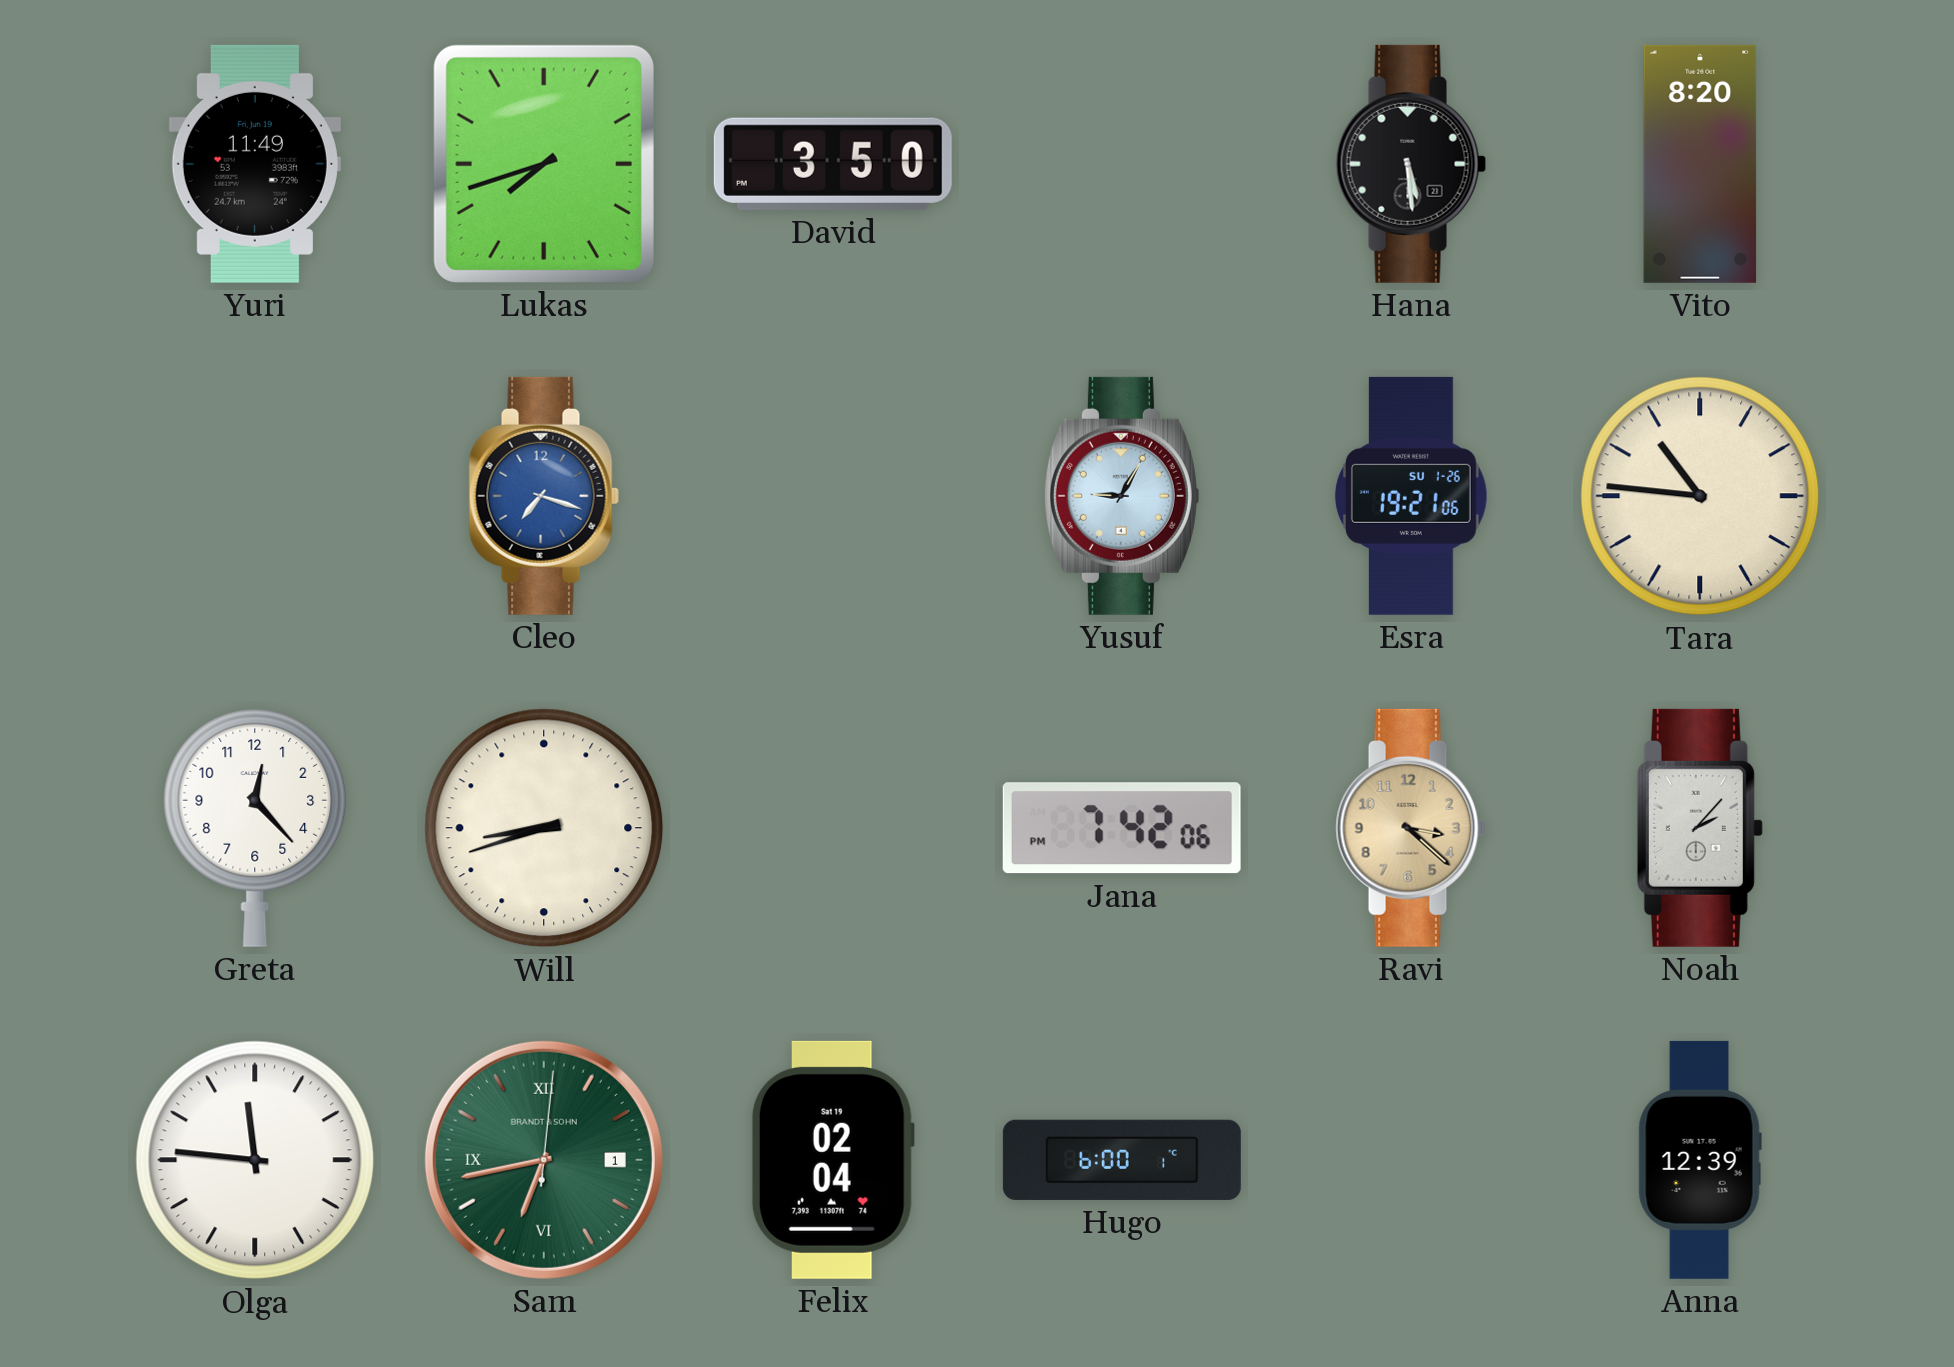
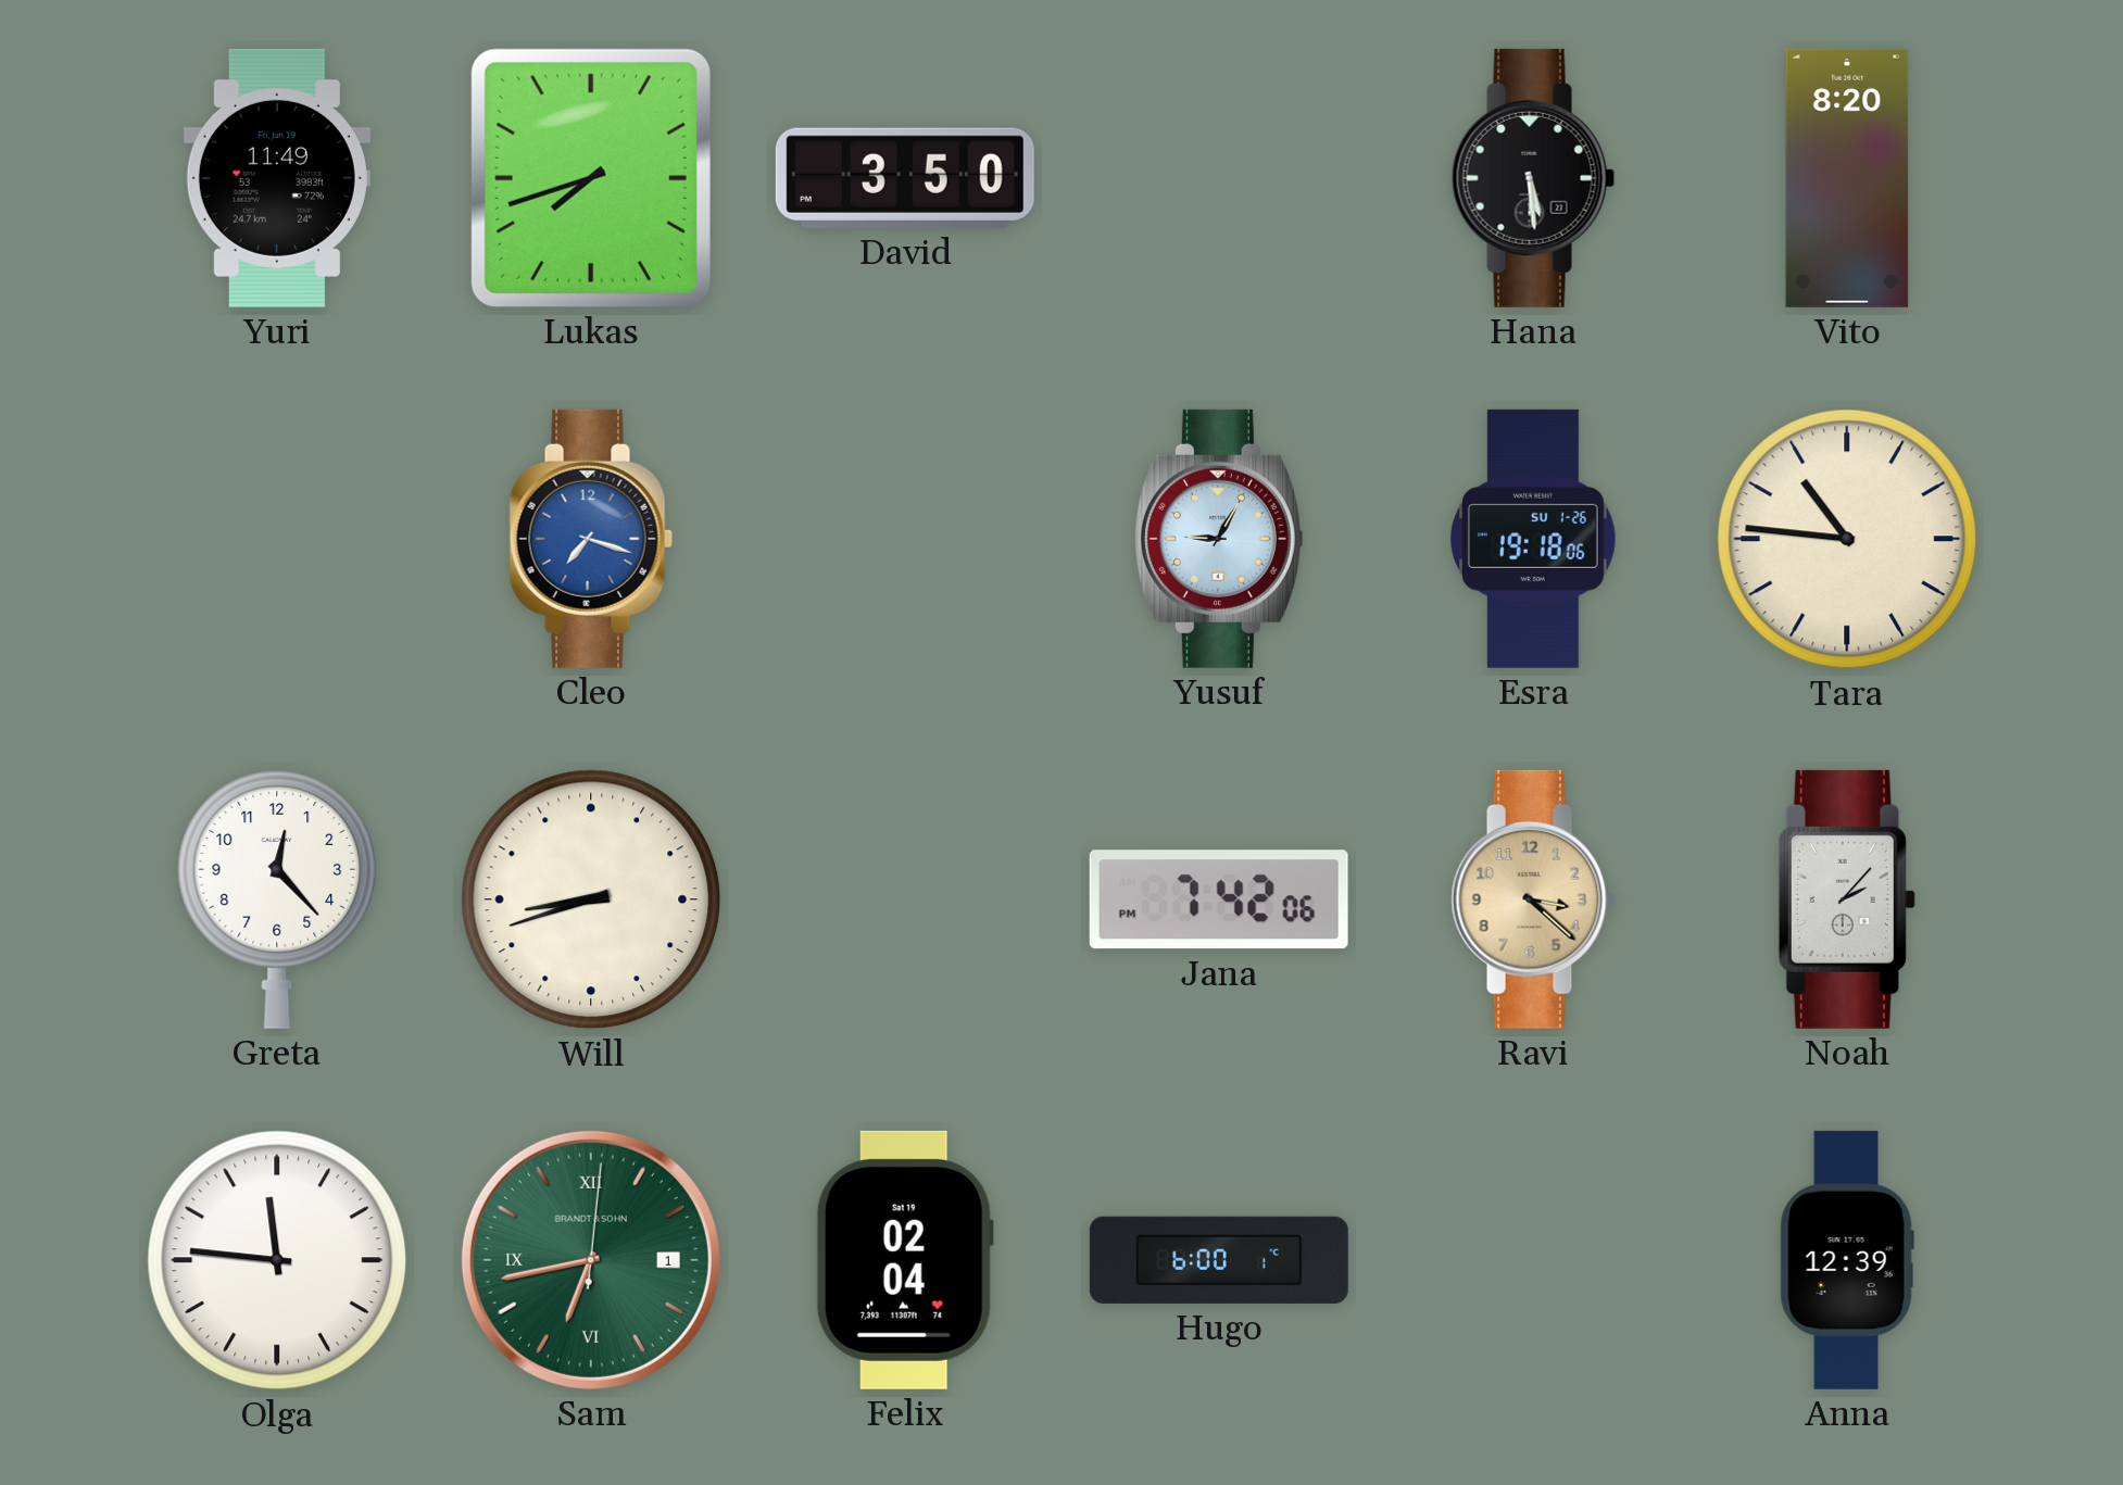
Esra: 19:21 -> 19:18
